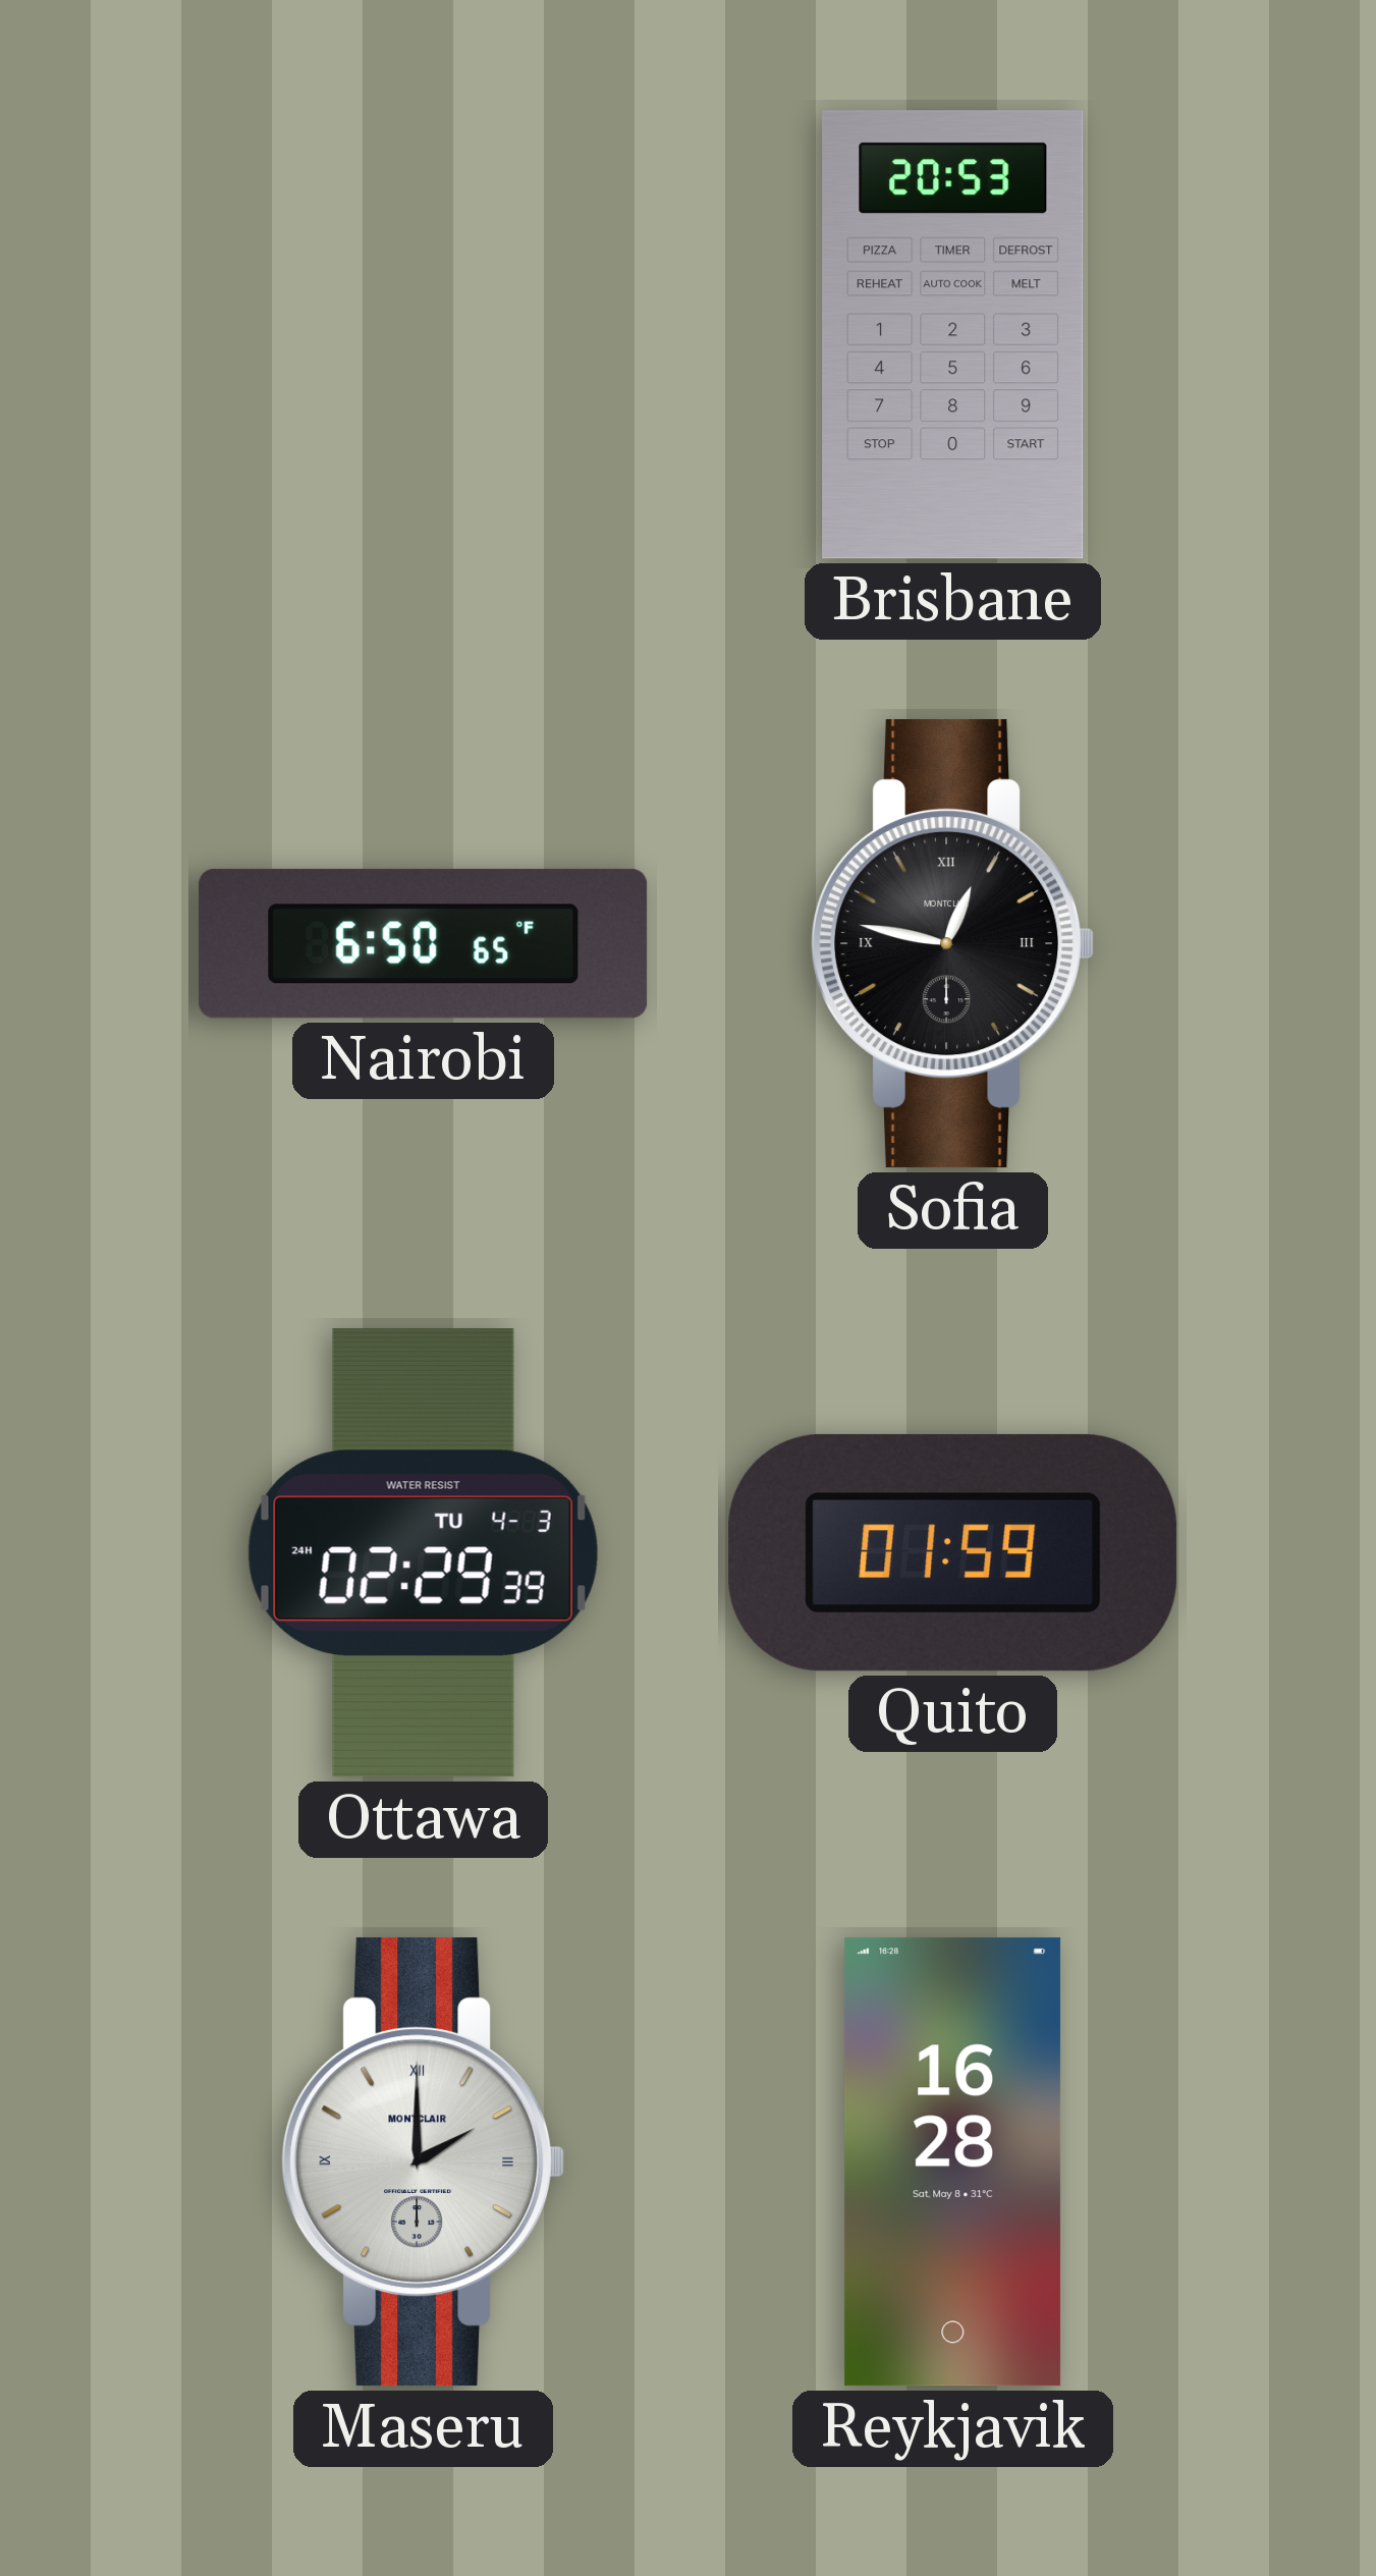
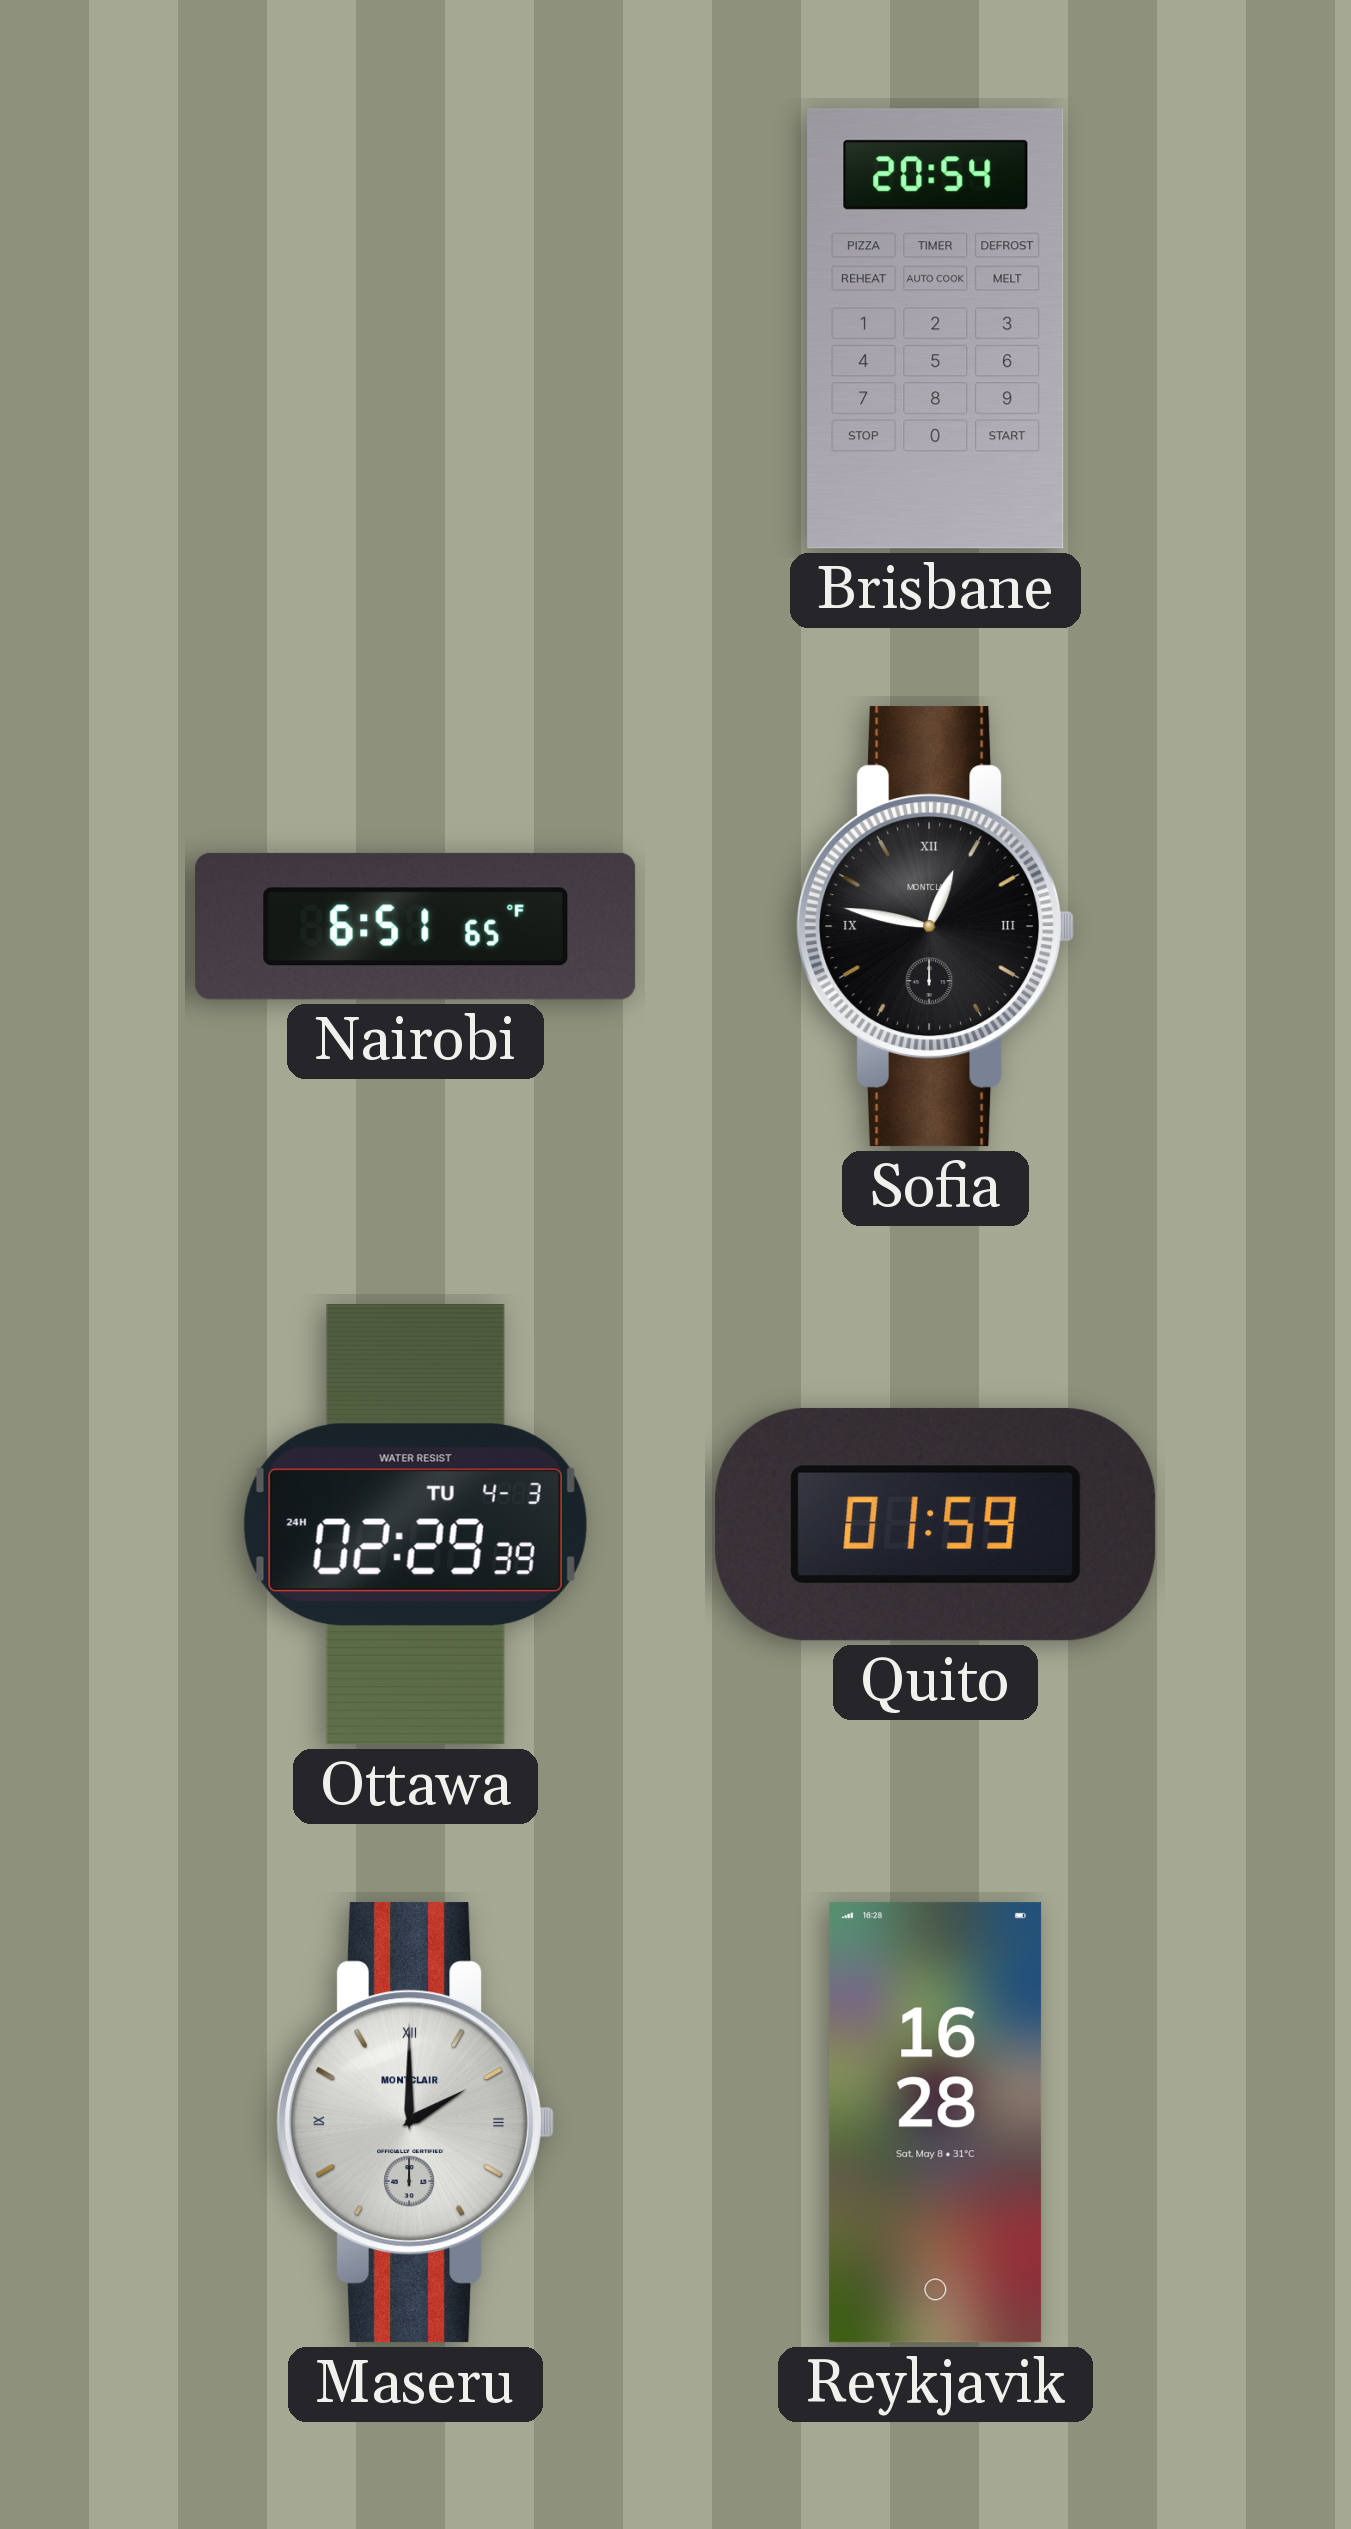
Brisbane: 20:53 -> 20:54
Nairobi: 6:50 -> 6:51
